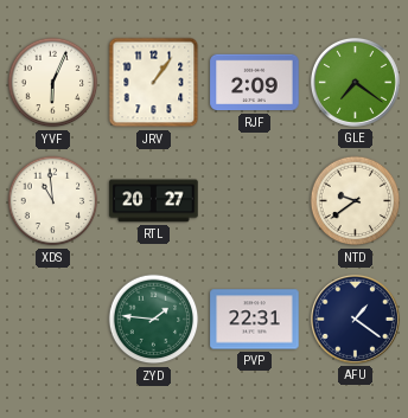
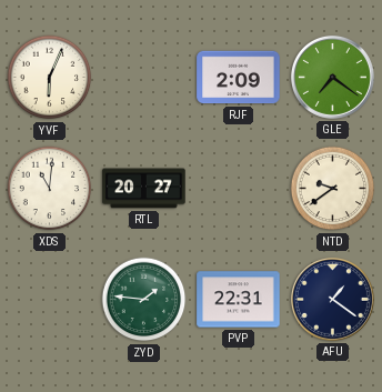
JRV: 1:06 -> none
XDS: 10:59 -> 11:01
